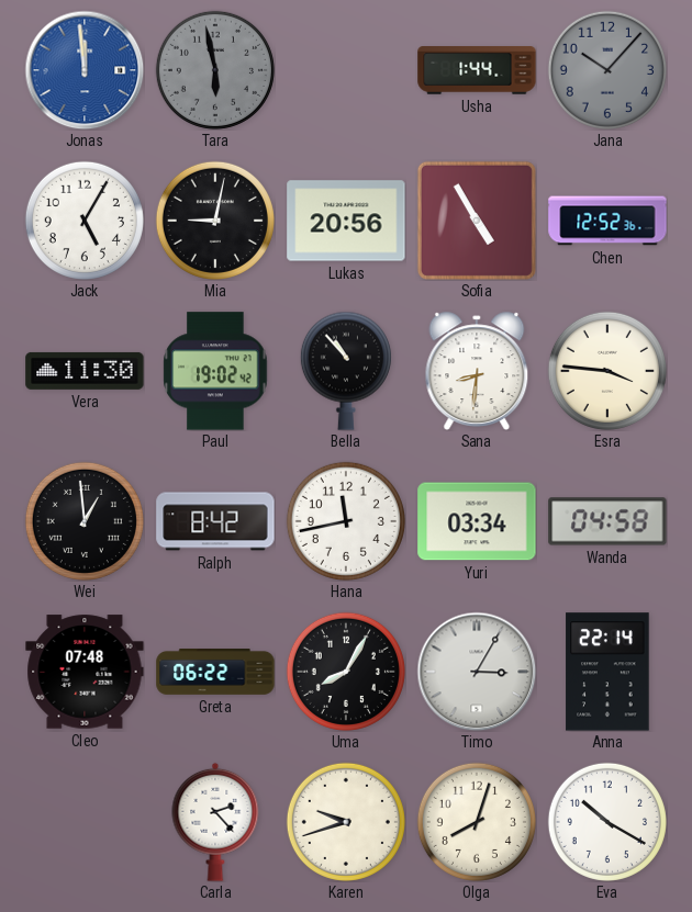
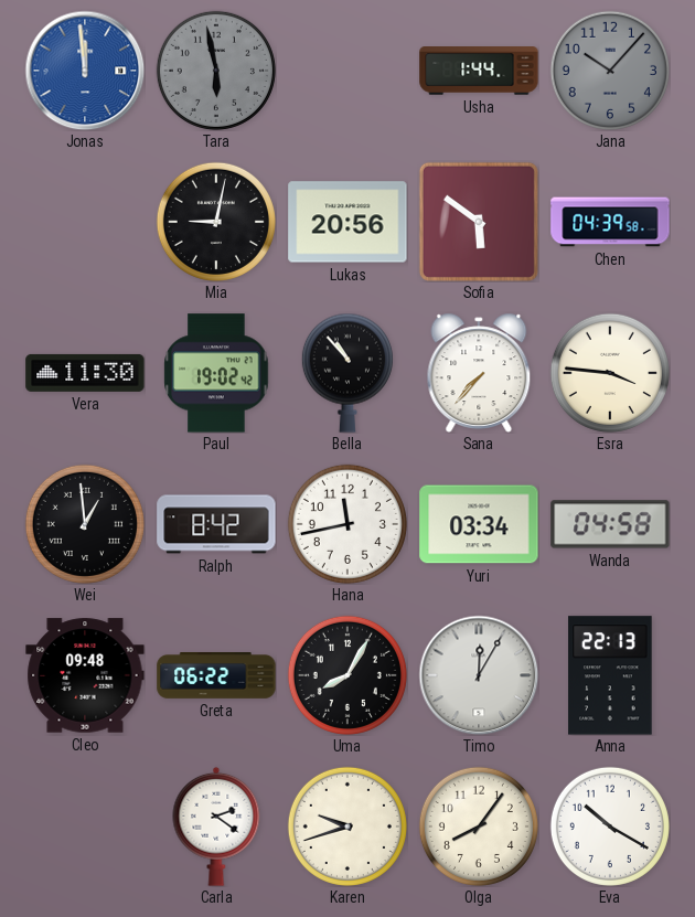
Jack: 5:05 -> none
Sofia: 4:55 -> 5:51
Chen: 12:52 -> 04:39
Sana: 8:31 -> 7:37
Cleo: 07:48 -> 09:48
Timo: 3:05 -> 12:05
Anna: 22:14 -> 22:13
Carla: 2:23 -> 2:21
Olga: 8:03 -> 8:06
